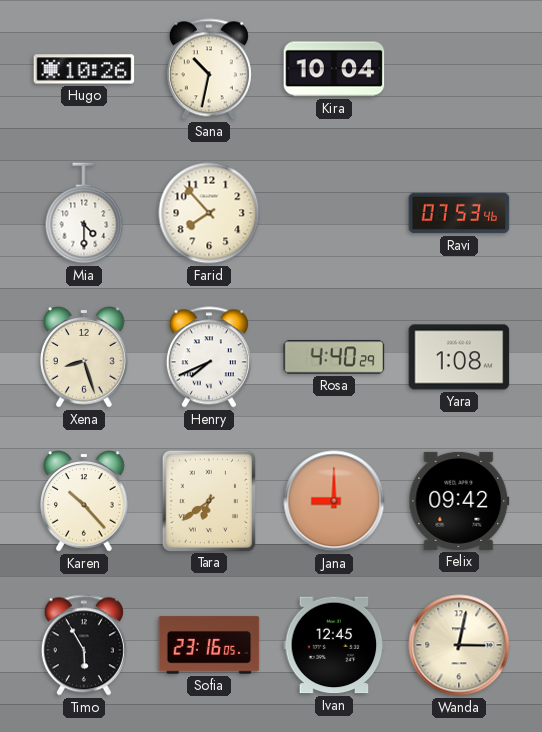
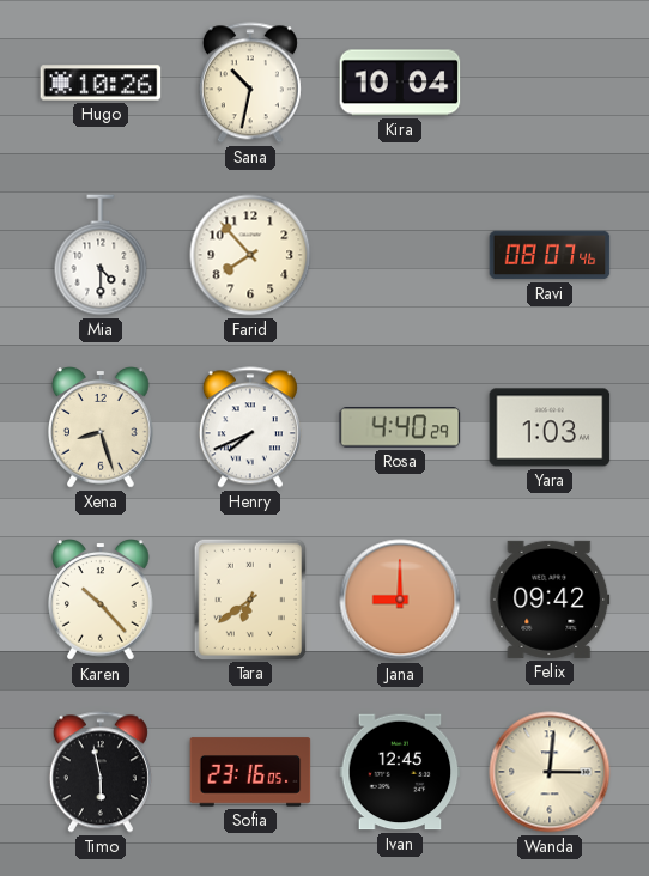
Ravi: 07:53 -> 08:07
Yara: 1:08 -> 1:03
Timo: 5:55 -> 5:58
Wanda: 3:02 -> 3:01
